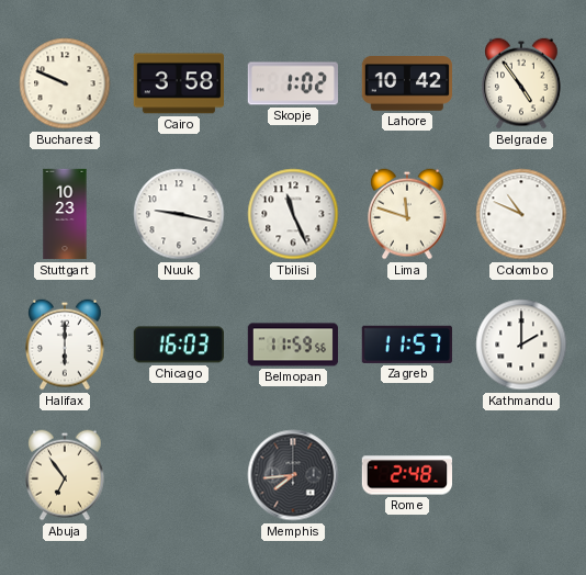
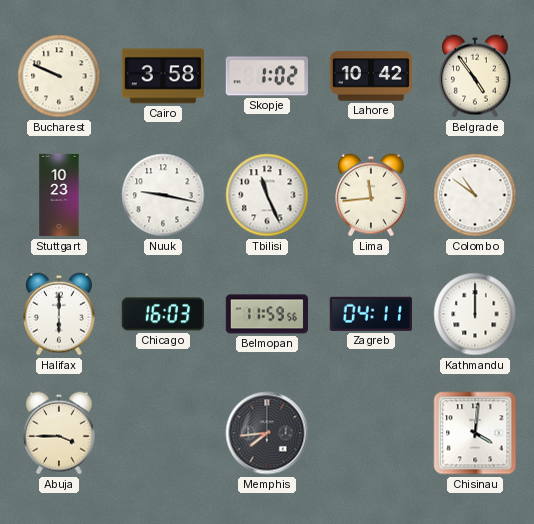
Lima: 11:48 -> 11:44
Colombo: 10:49 -> 10:51
Zagreb: 11:57 -> 04:11
Kathmandu: 2:00 -> 12:00
Abuja: 6:54 -> 3:45
Rome: 2:48 -> none
Chisinau: none -> 4:01
